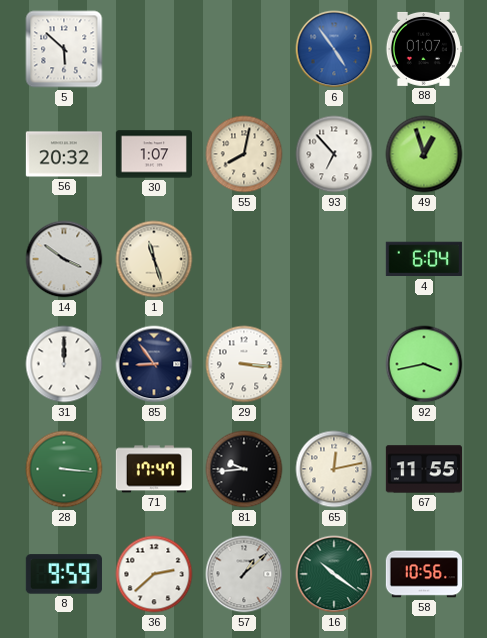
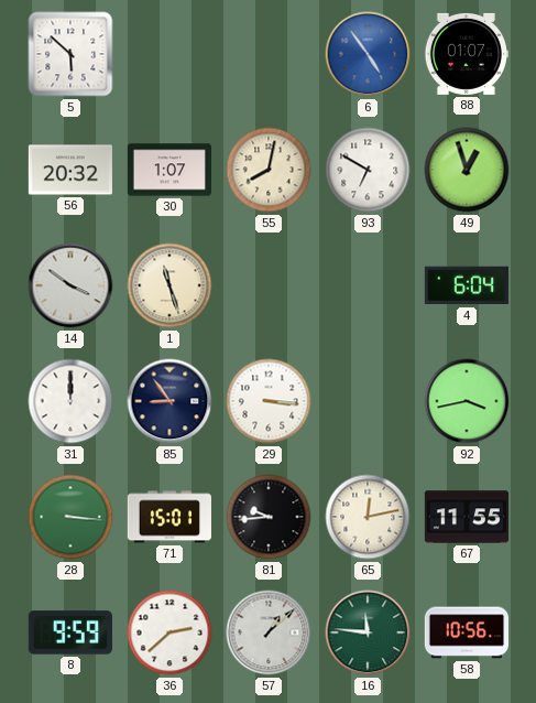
93: 6:53 -> 6:50
71: 17:47 -> 15:01
16: 10:21 -> 11:46
